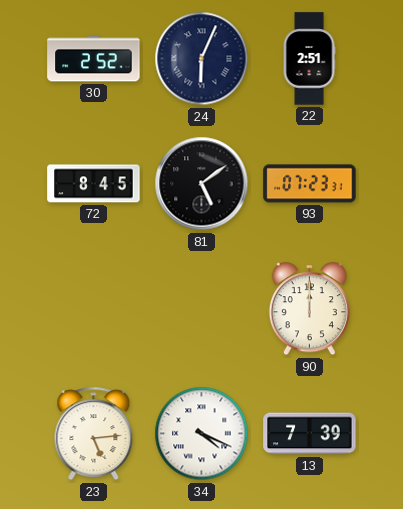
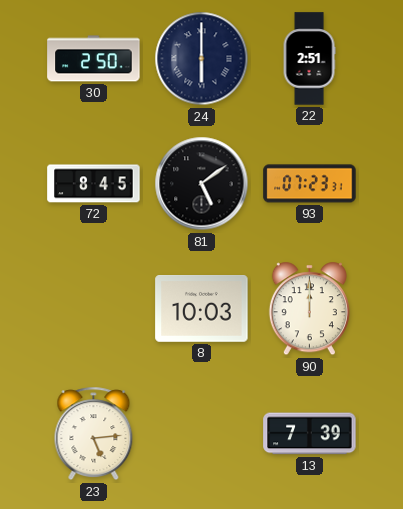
30: 2:52 -> 2:50
24: 6:04 -> 6:00
8: none -> 10:03
34: 4:19 -> none
